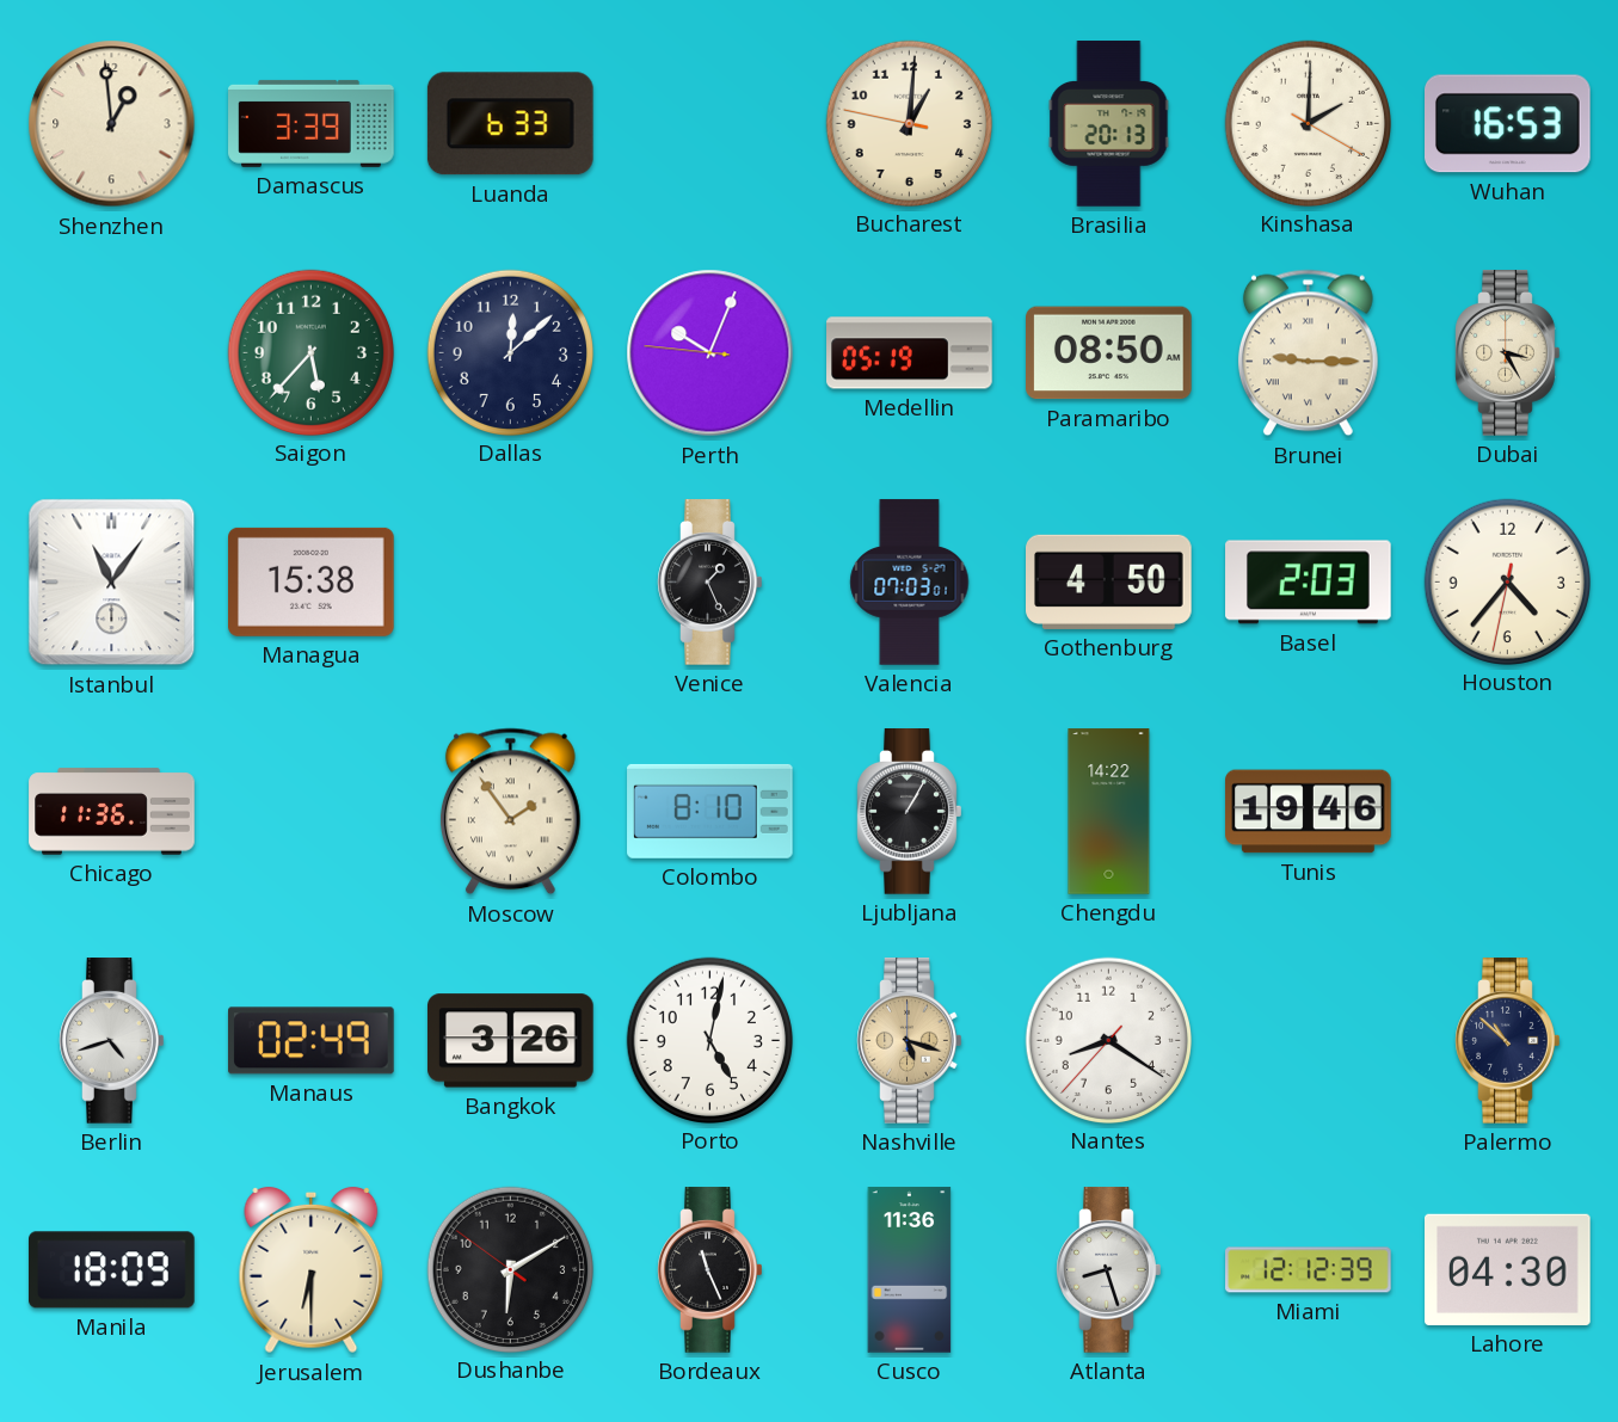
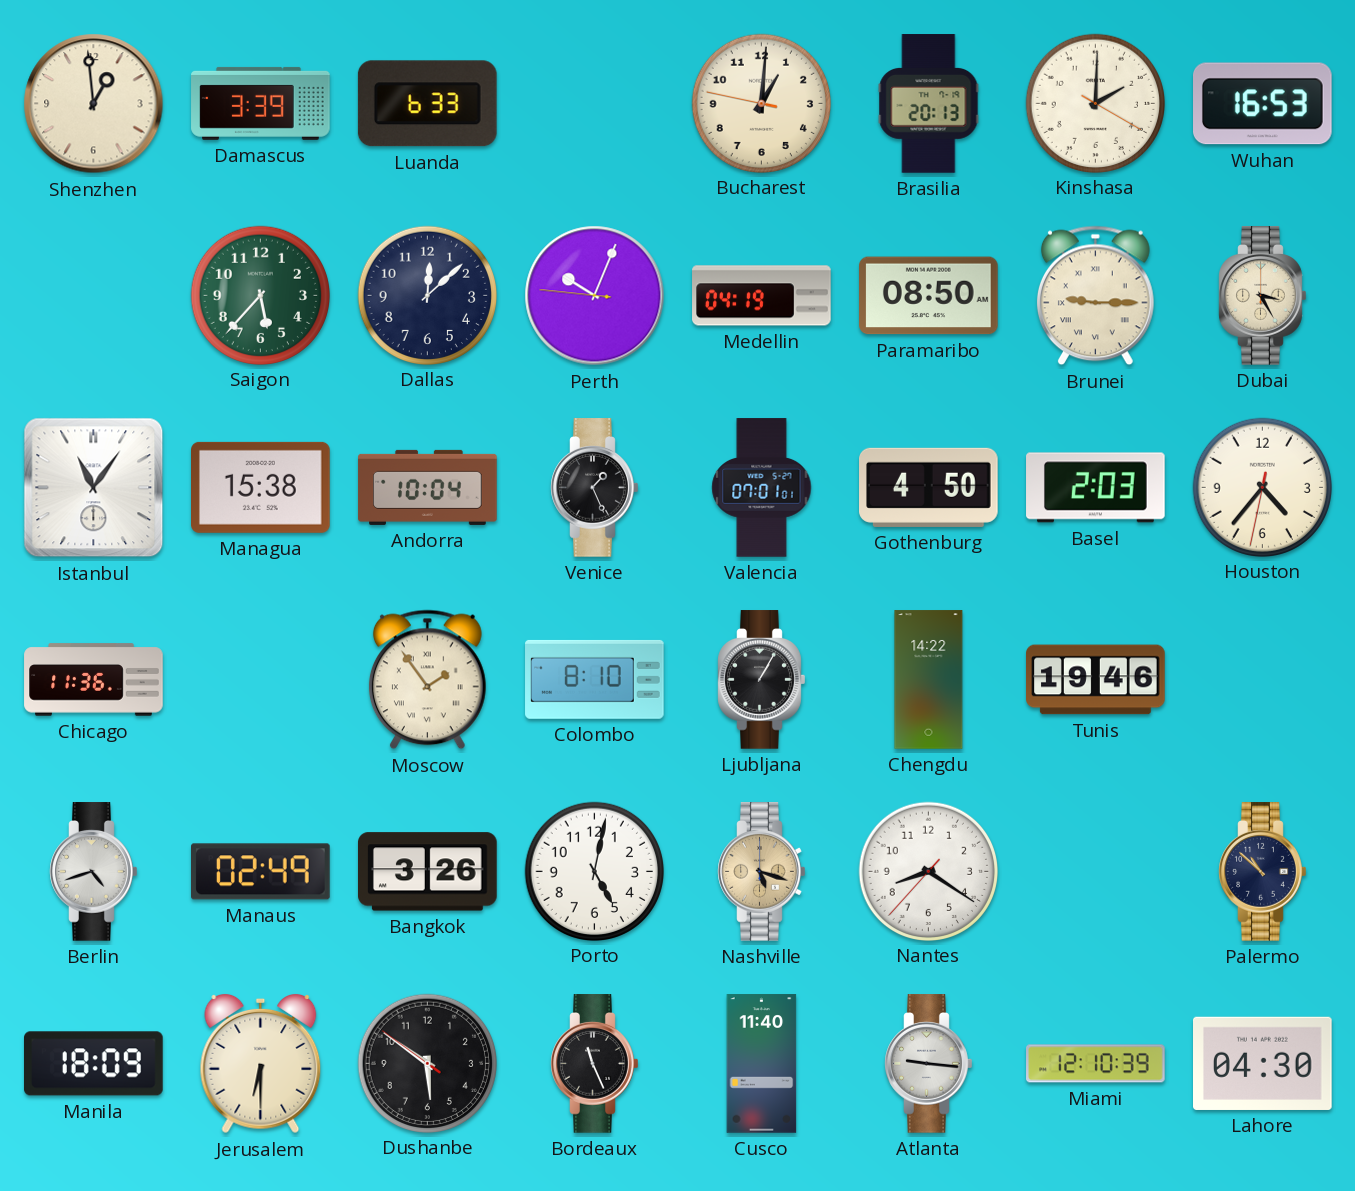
Medellin: 05:19 -> 04:19
Andorra: none -> 10:04
Valencia: 07:03 -> 07:01
Dushanbe: 6:09 -> 5:50
Cusco: 11:36 -> 11:40
Atlanta: 8:27 -> 9:16
Miami: 12:12 -> 12:10
